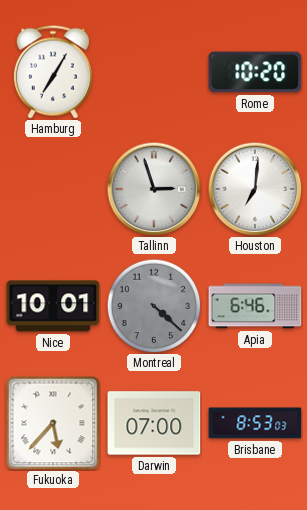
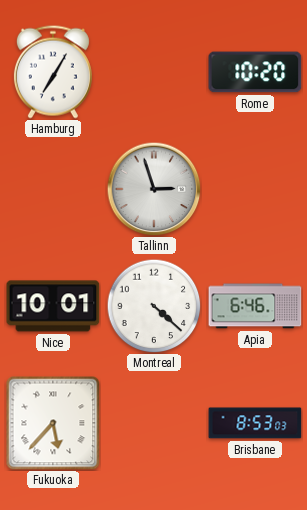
Houston: 7:01 -> none
Montreal dial: grey -> white
Darwin: 07:00 -> none
